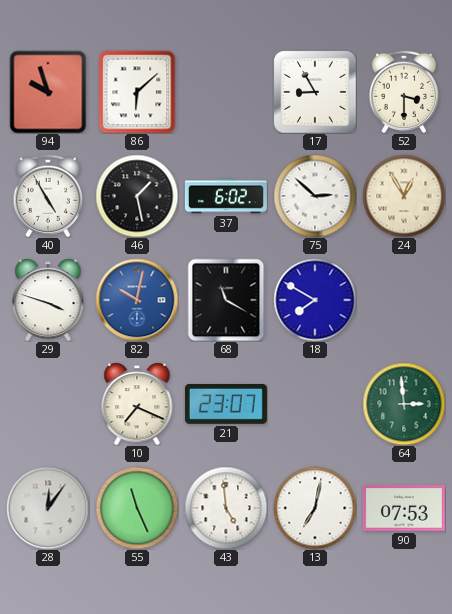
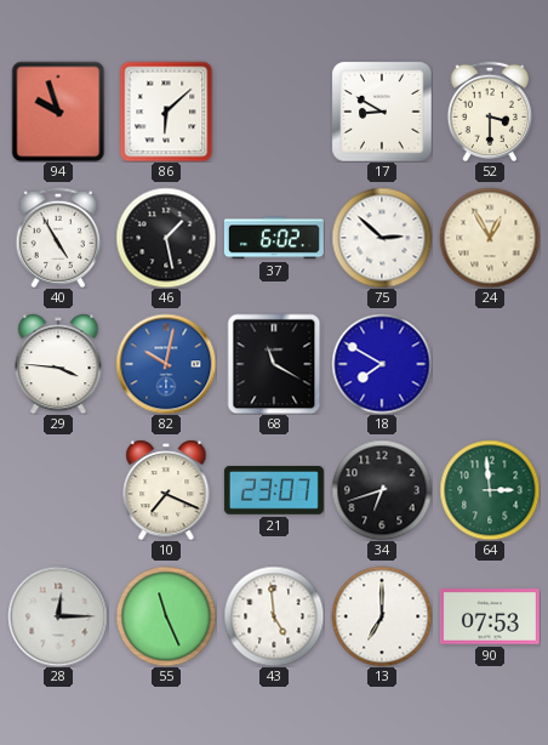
17: 8:55 -> 8:50
29: 3:48 -> 3:46
34: none -> 6:42
28: 12:06 -> 12:15
13: 7:02 -> 7:00
